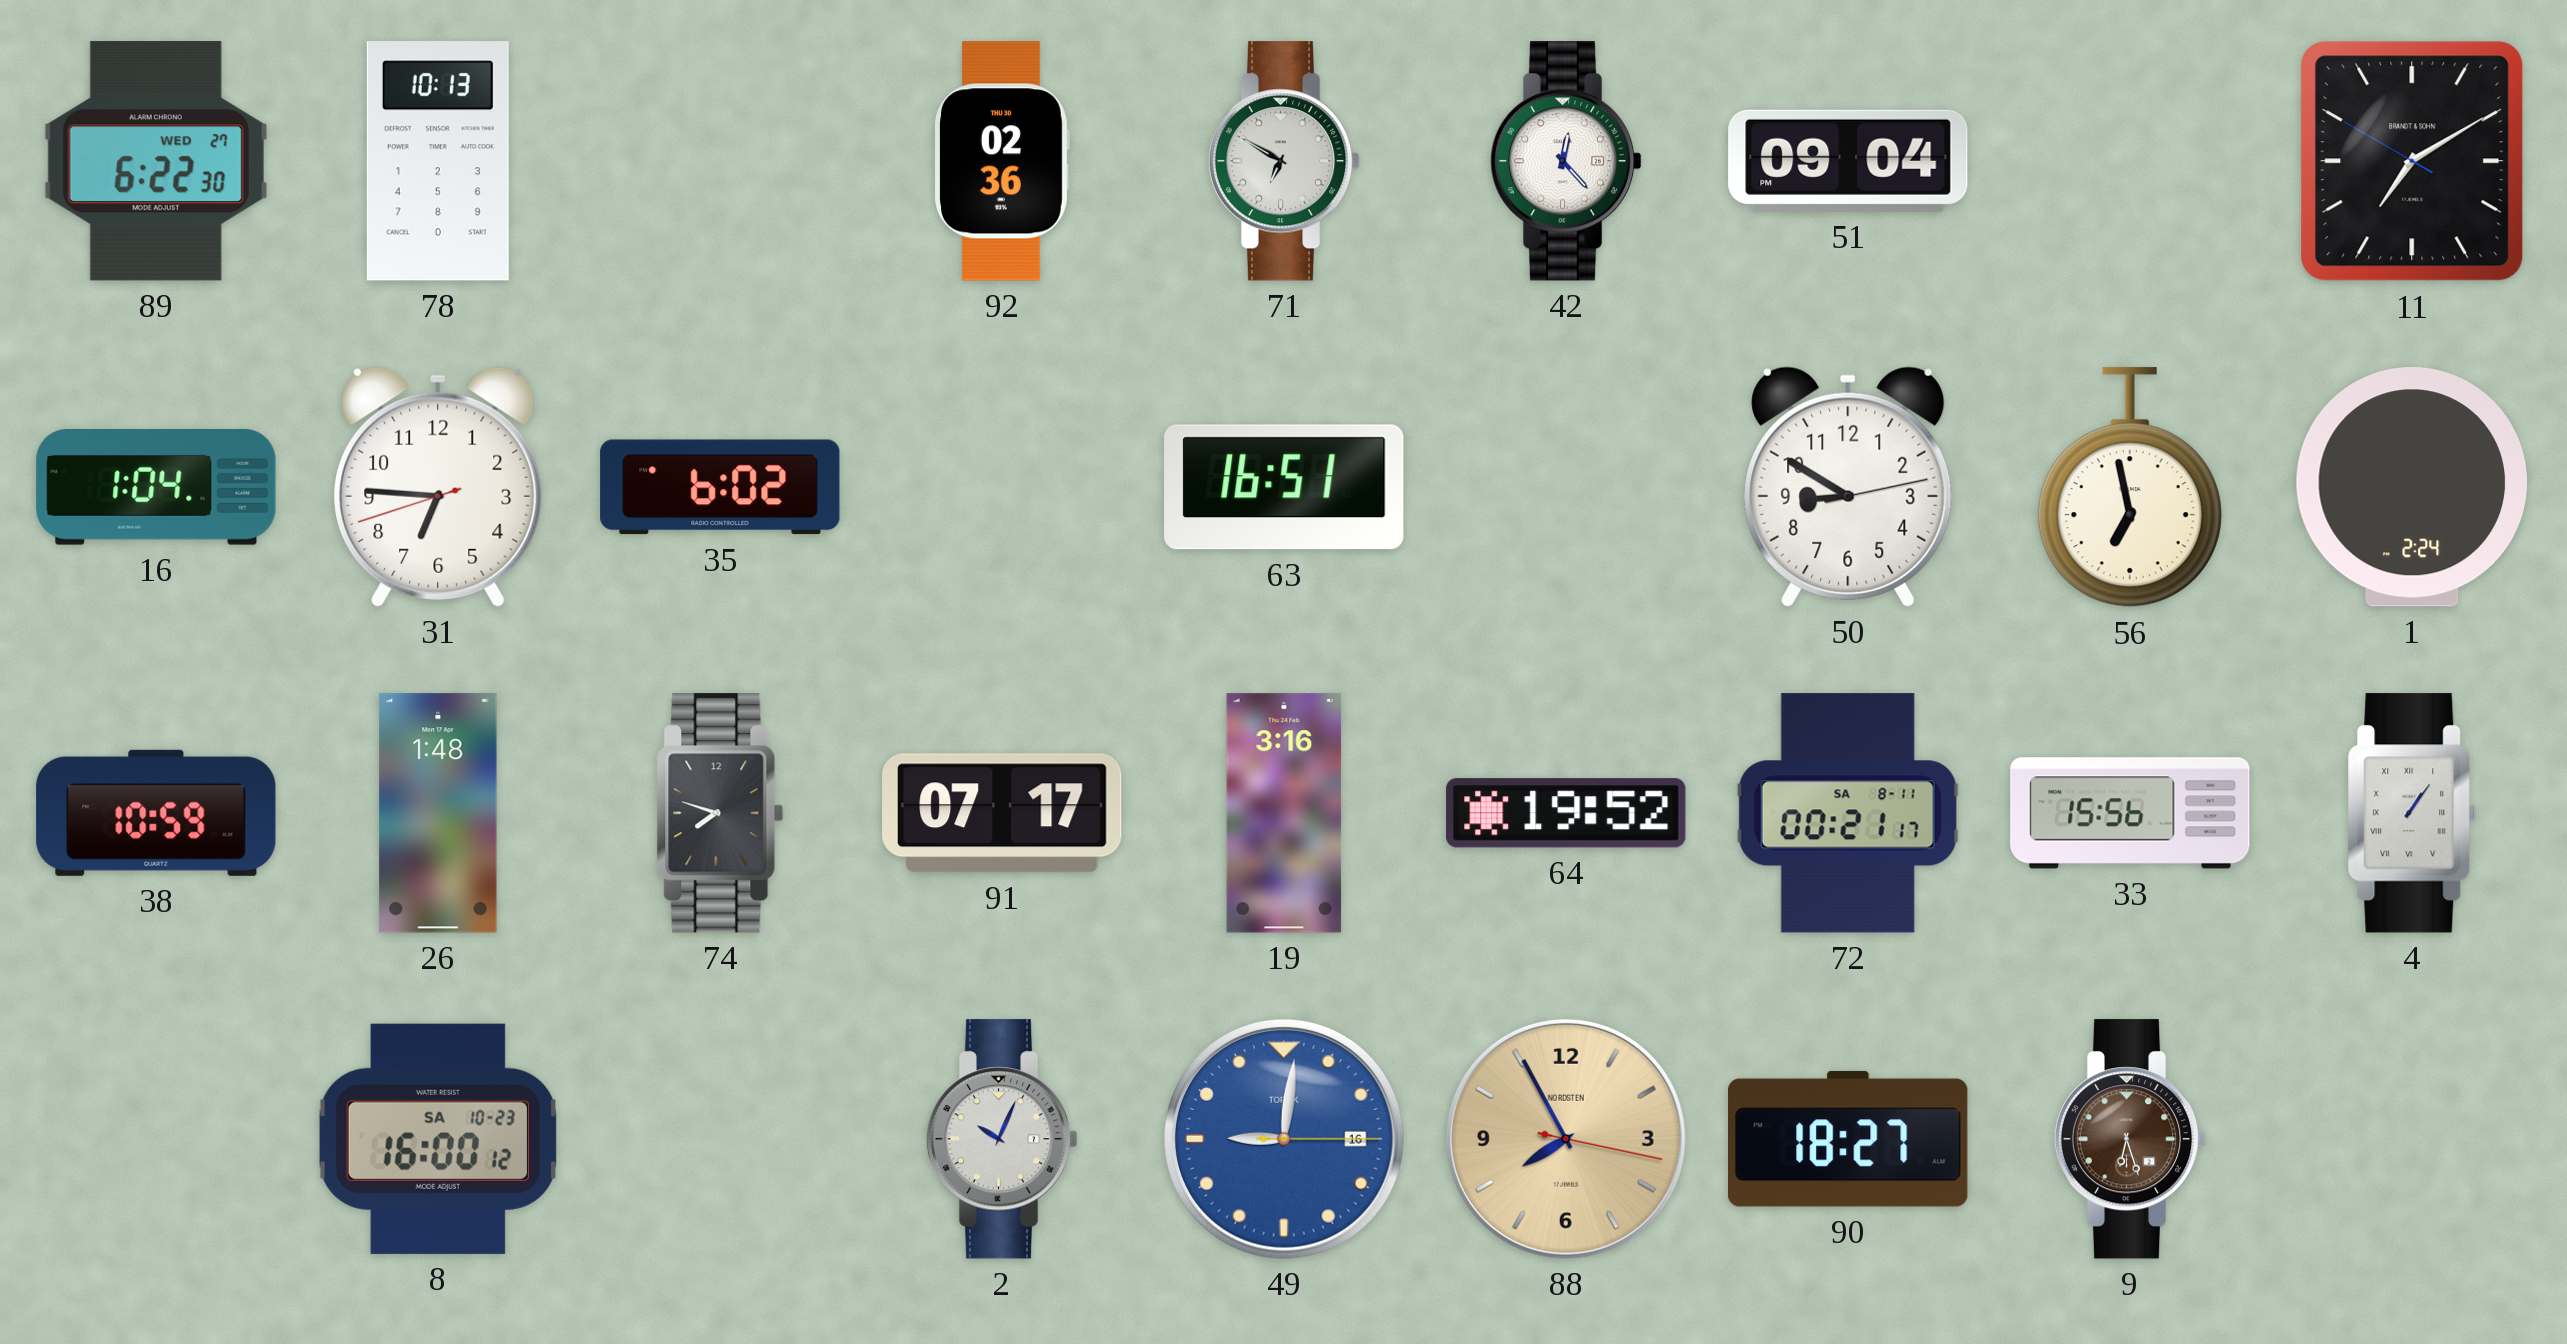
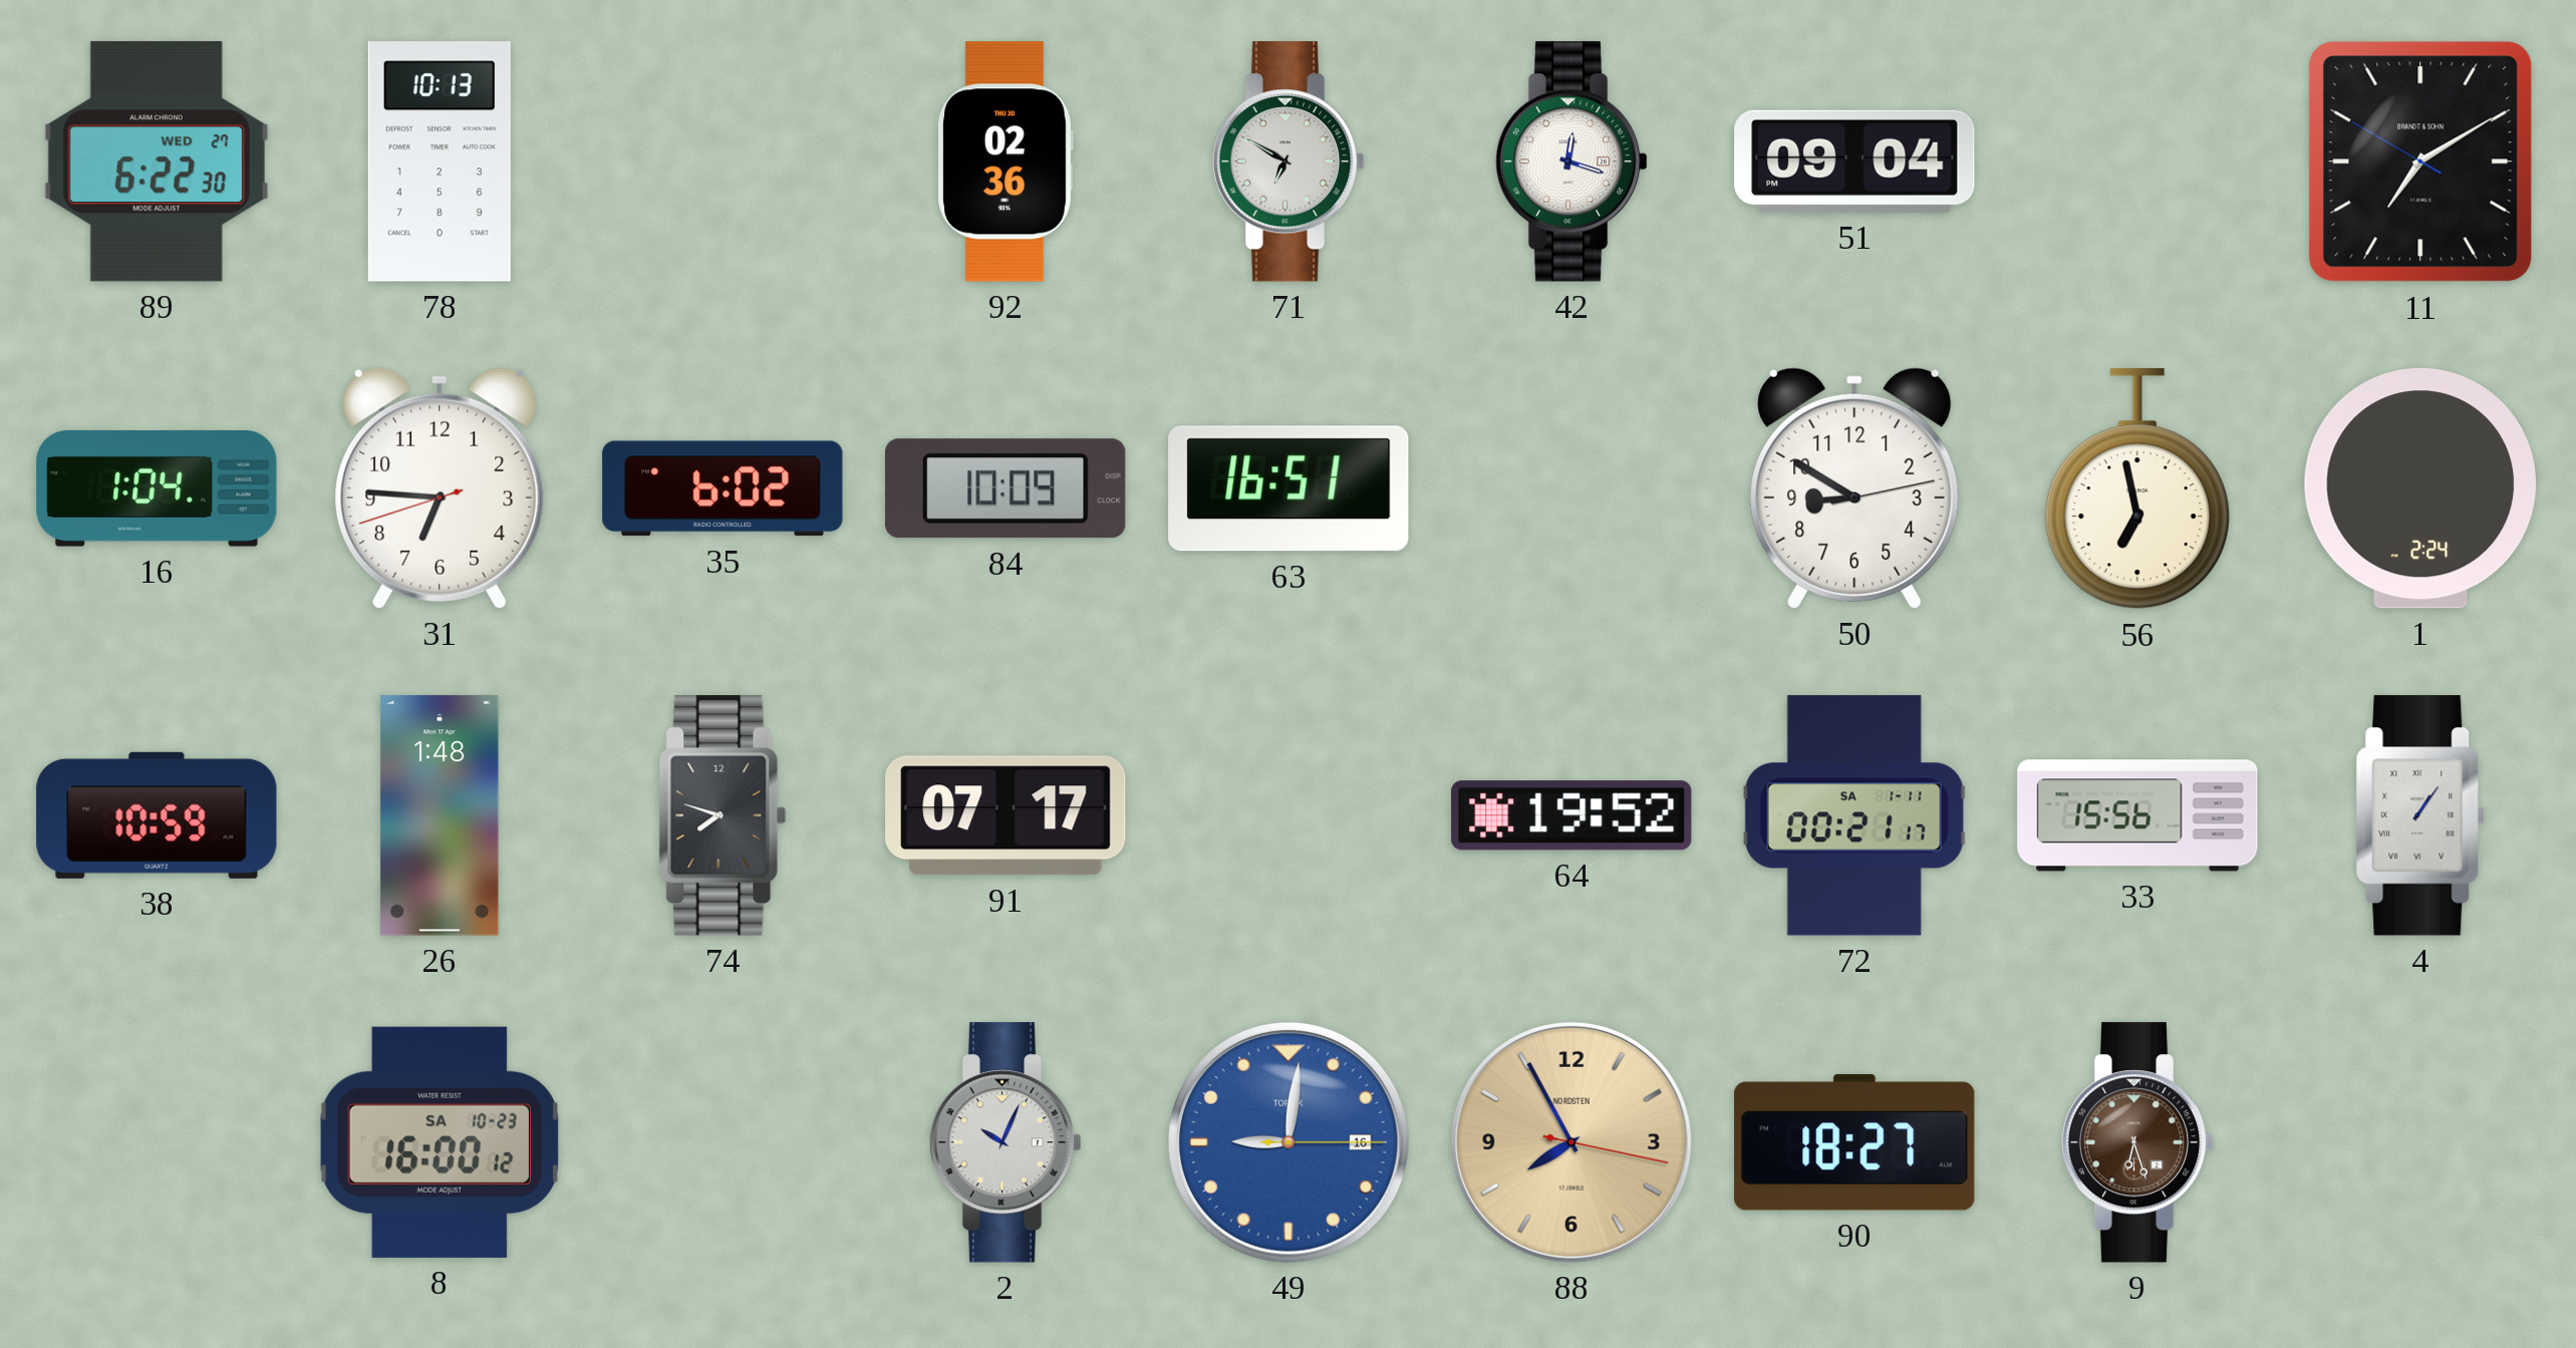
42: 12:23 -> 12:18
84: none -> 10:09
19: 3:16 -> none
72 date: SA 8-11 -> SA 1-11
